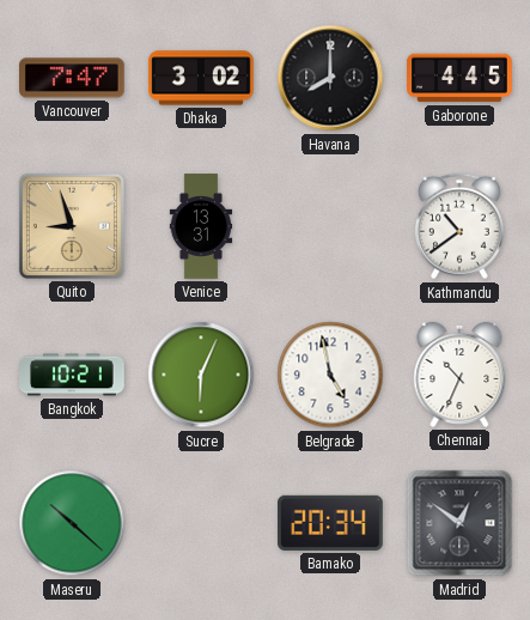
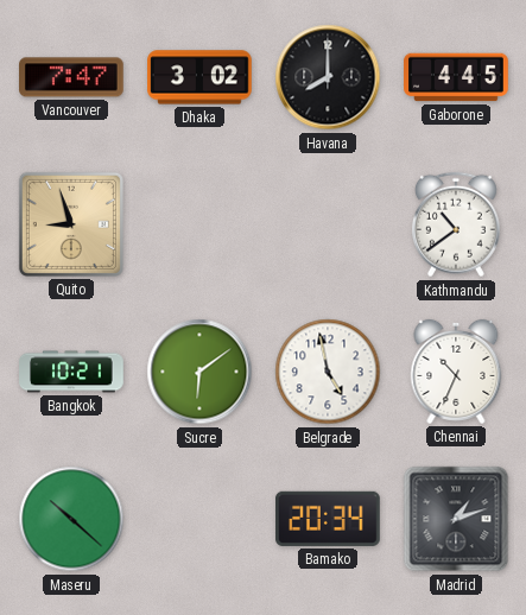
Venice: 13:31 -> none
Sucre: 6:04 -> 6:09
Madrid: 12:51 -> 1:12
